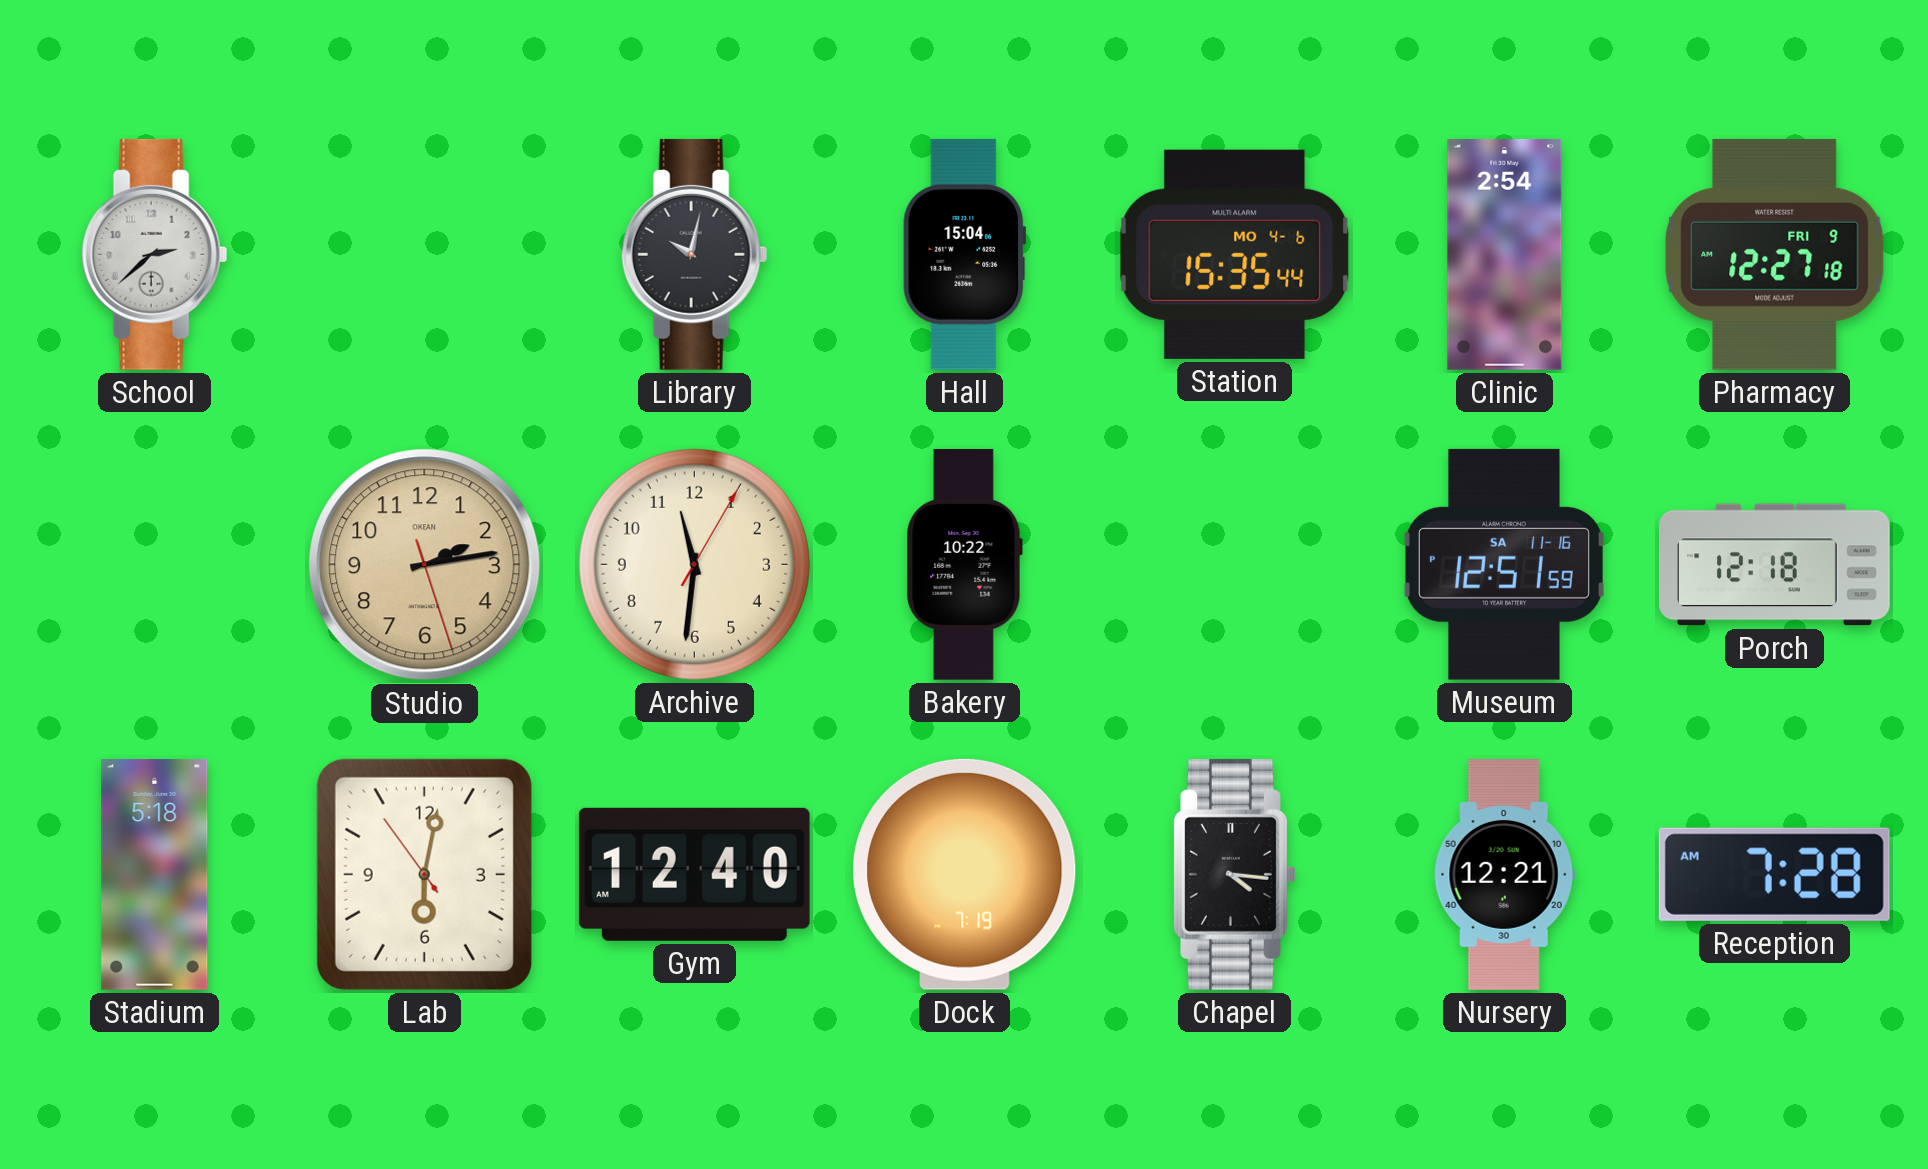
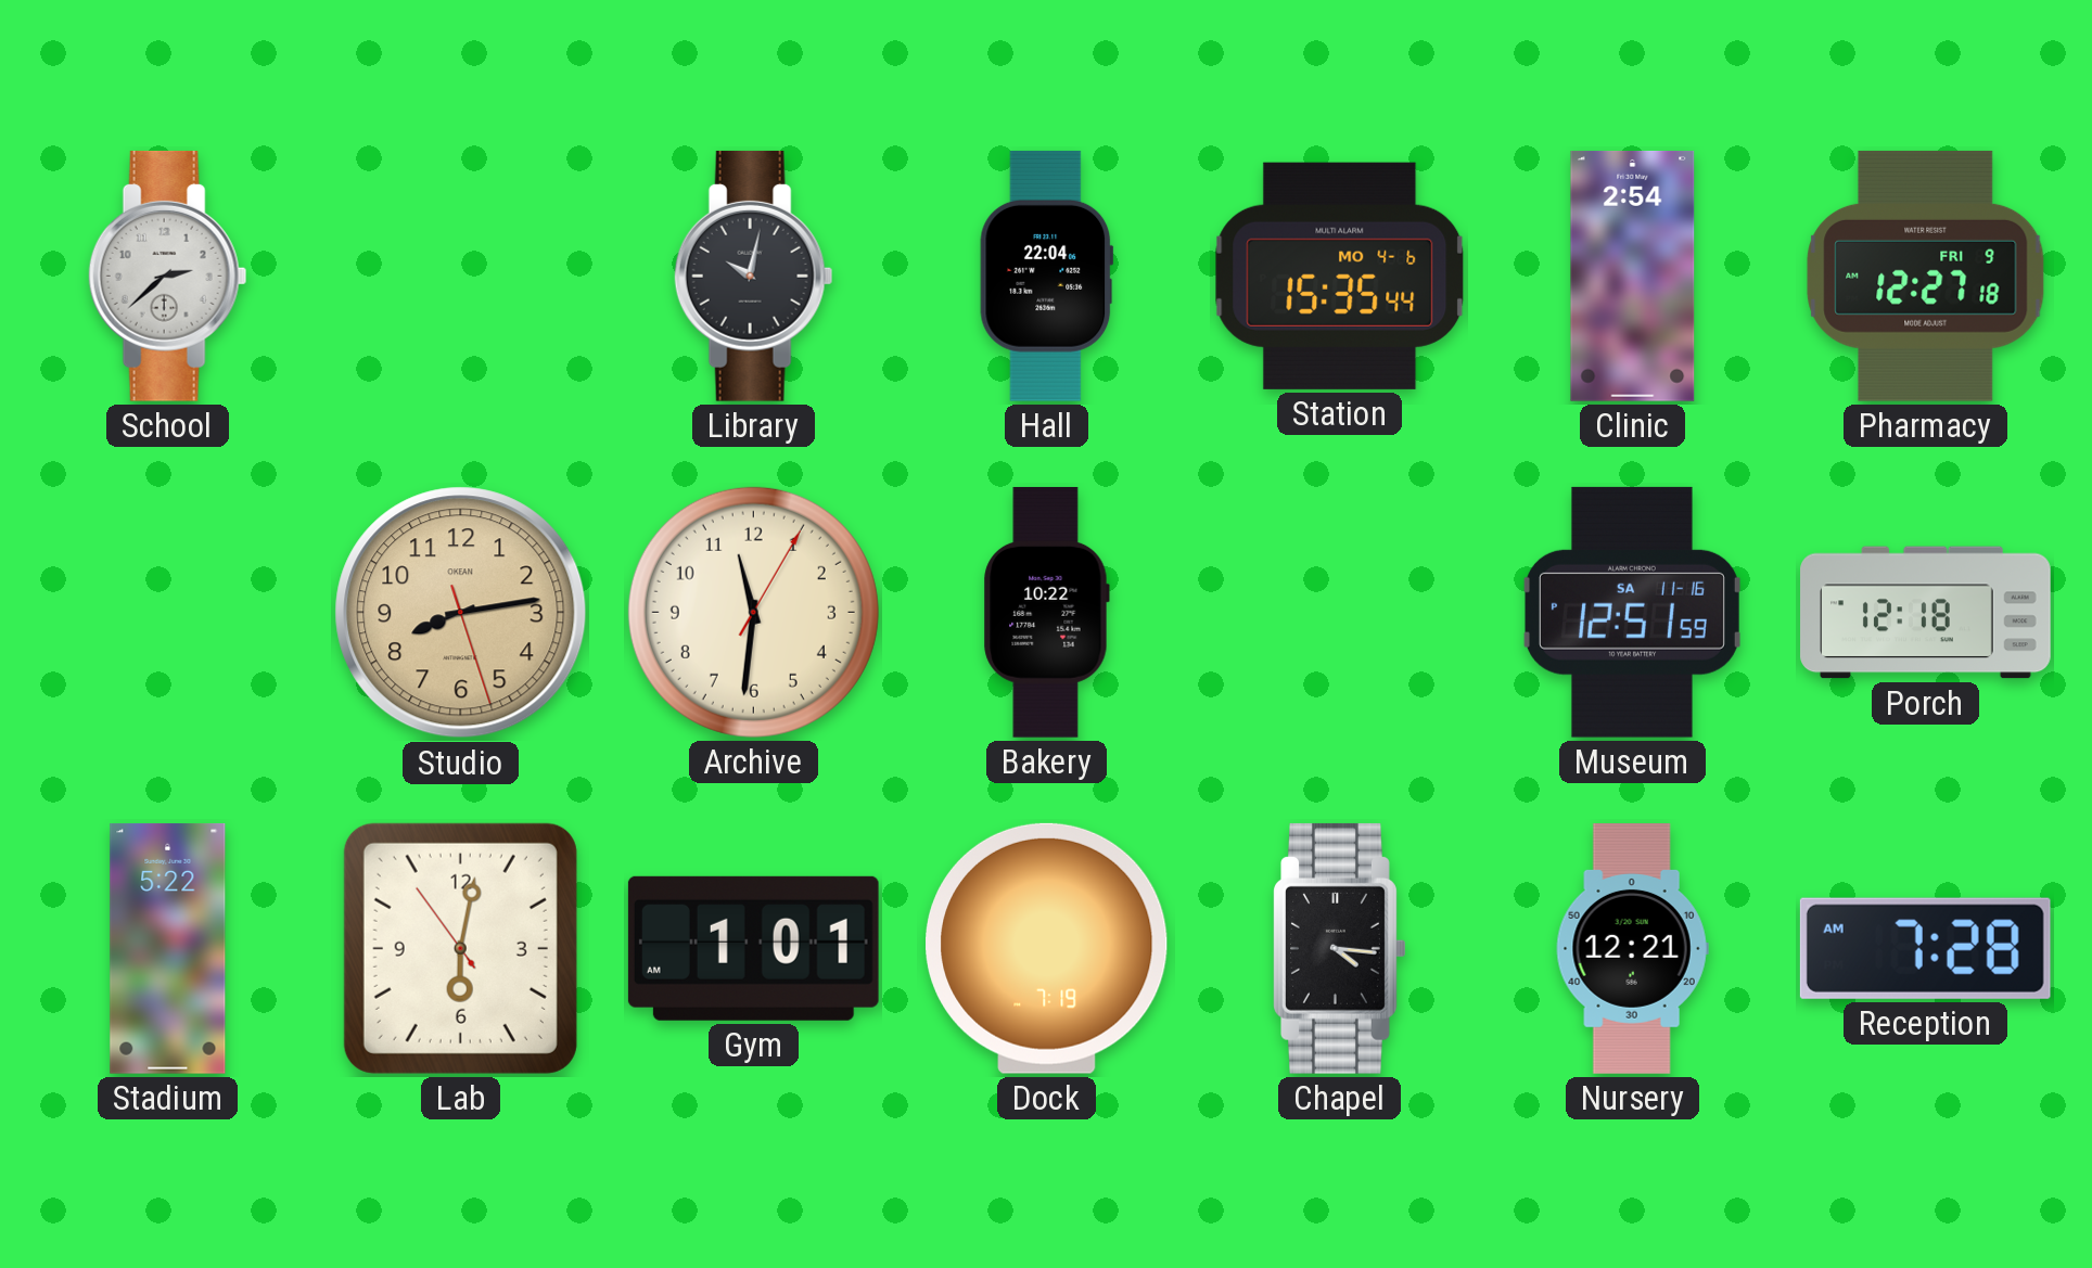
Hall: 15:04 -> 22:04
Studio: 2:13 -> 8:13
Stadium: 5:18 -> 5:22
Gym: 12:40 -> 1:01
